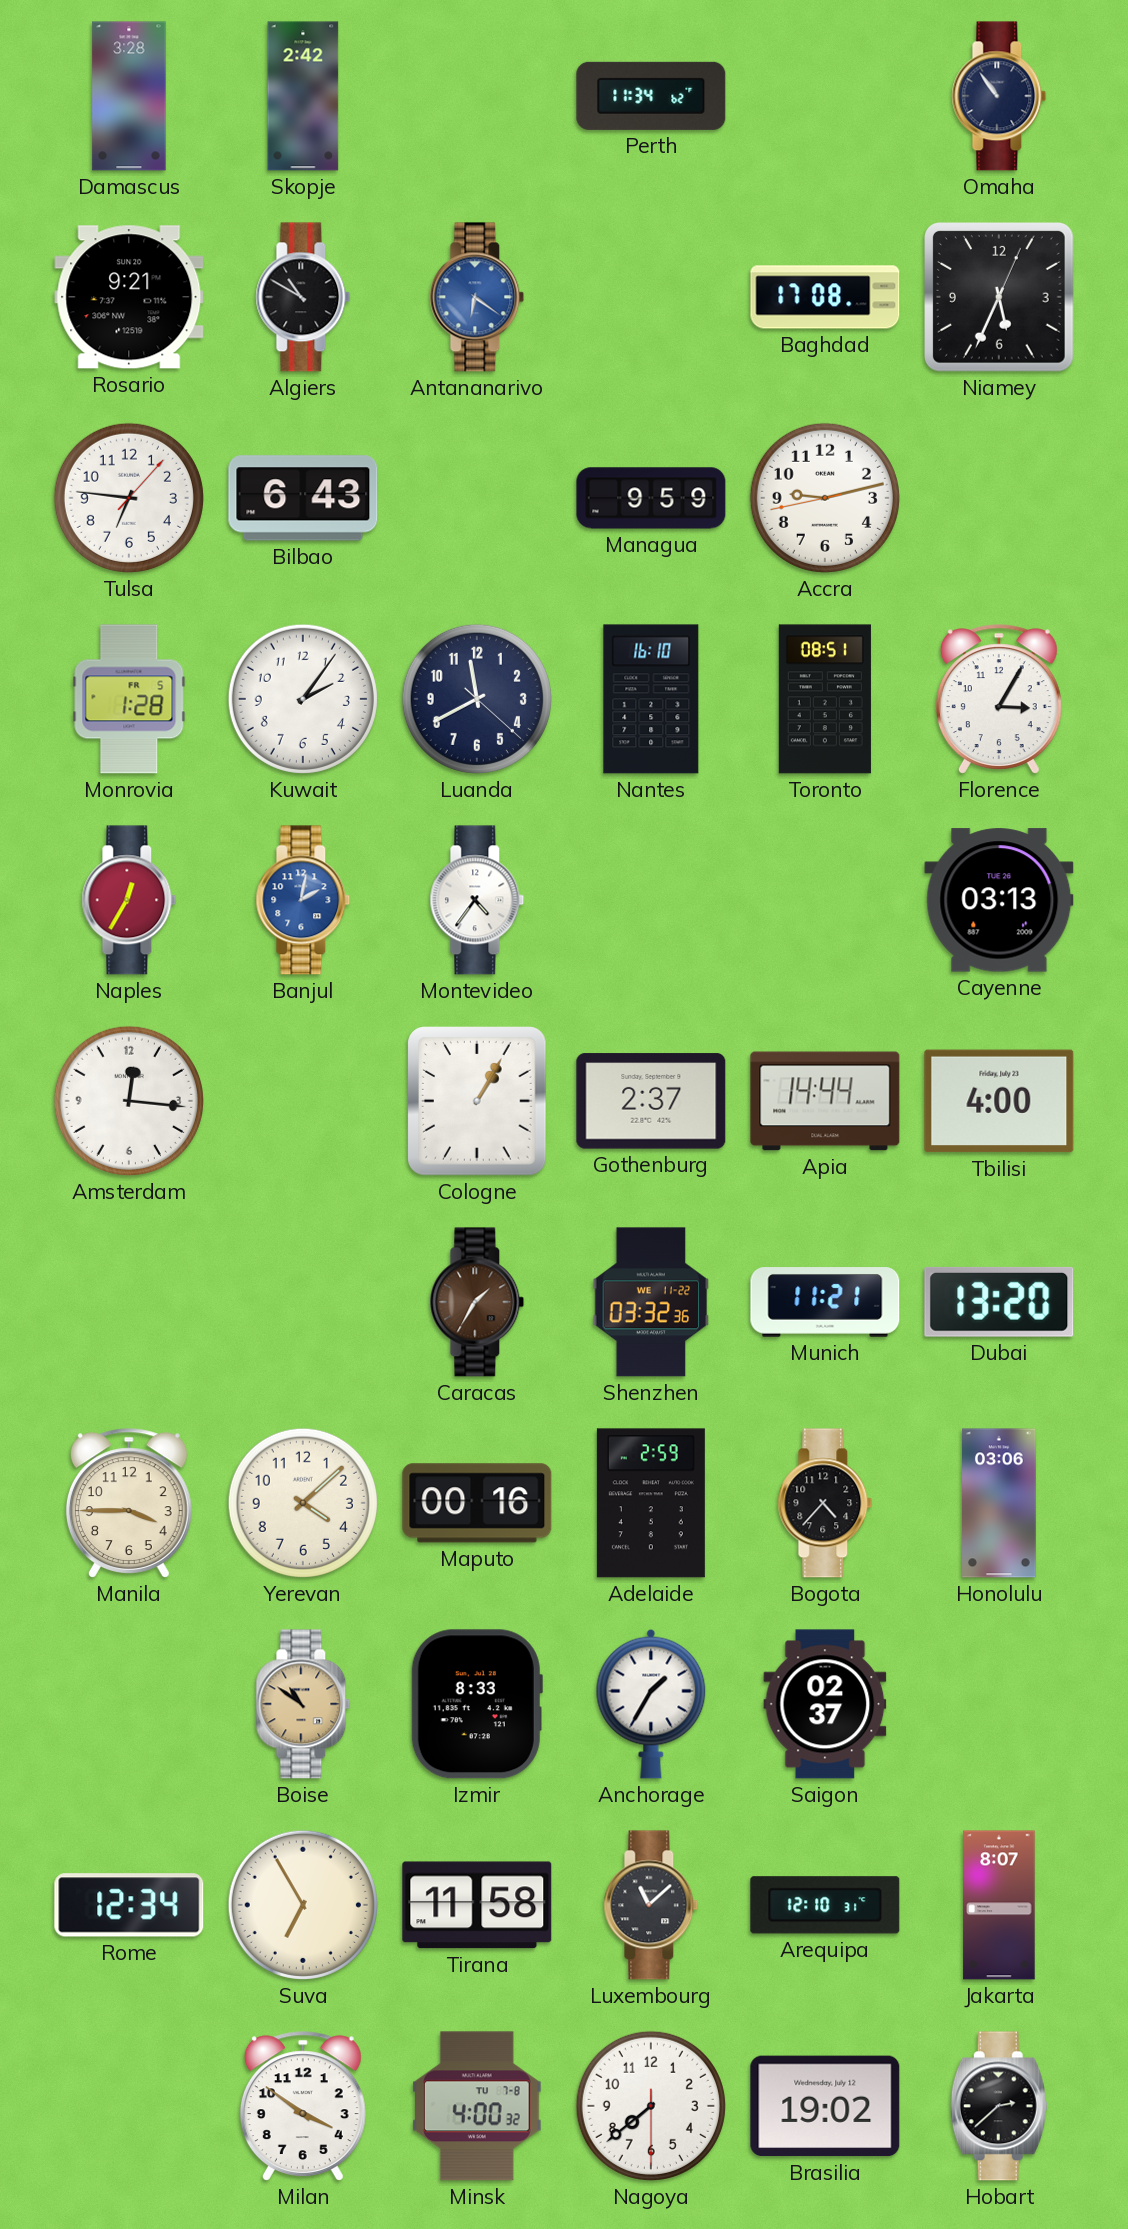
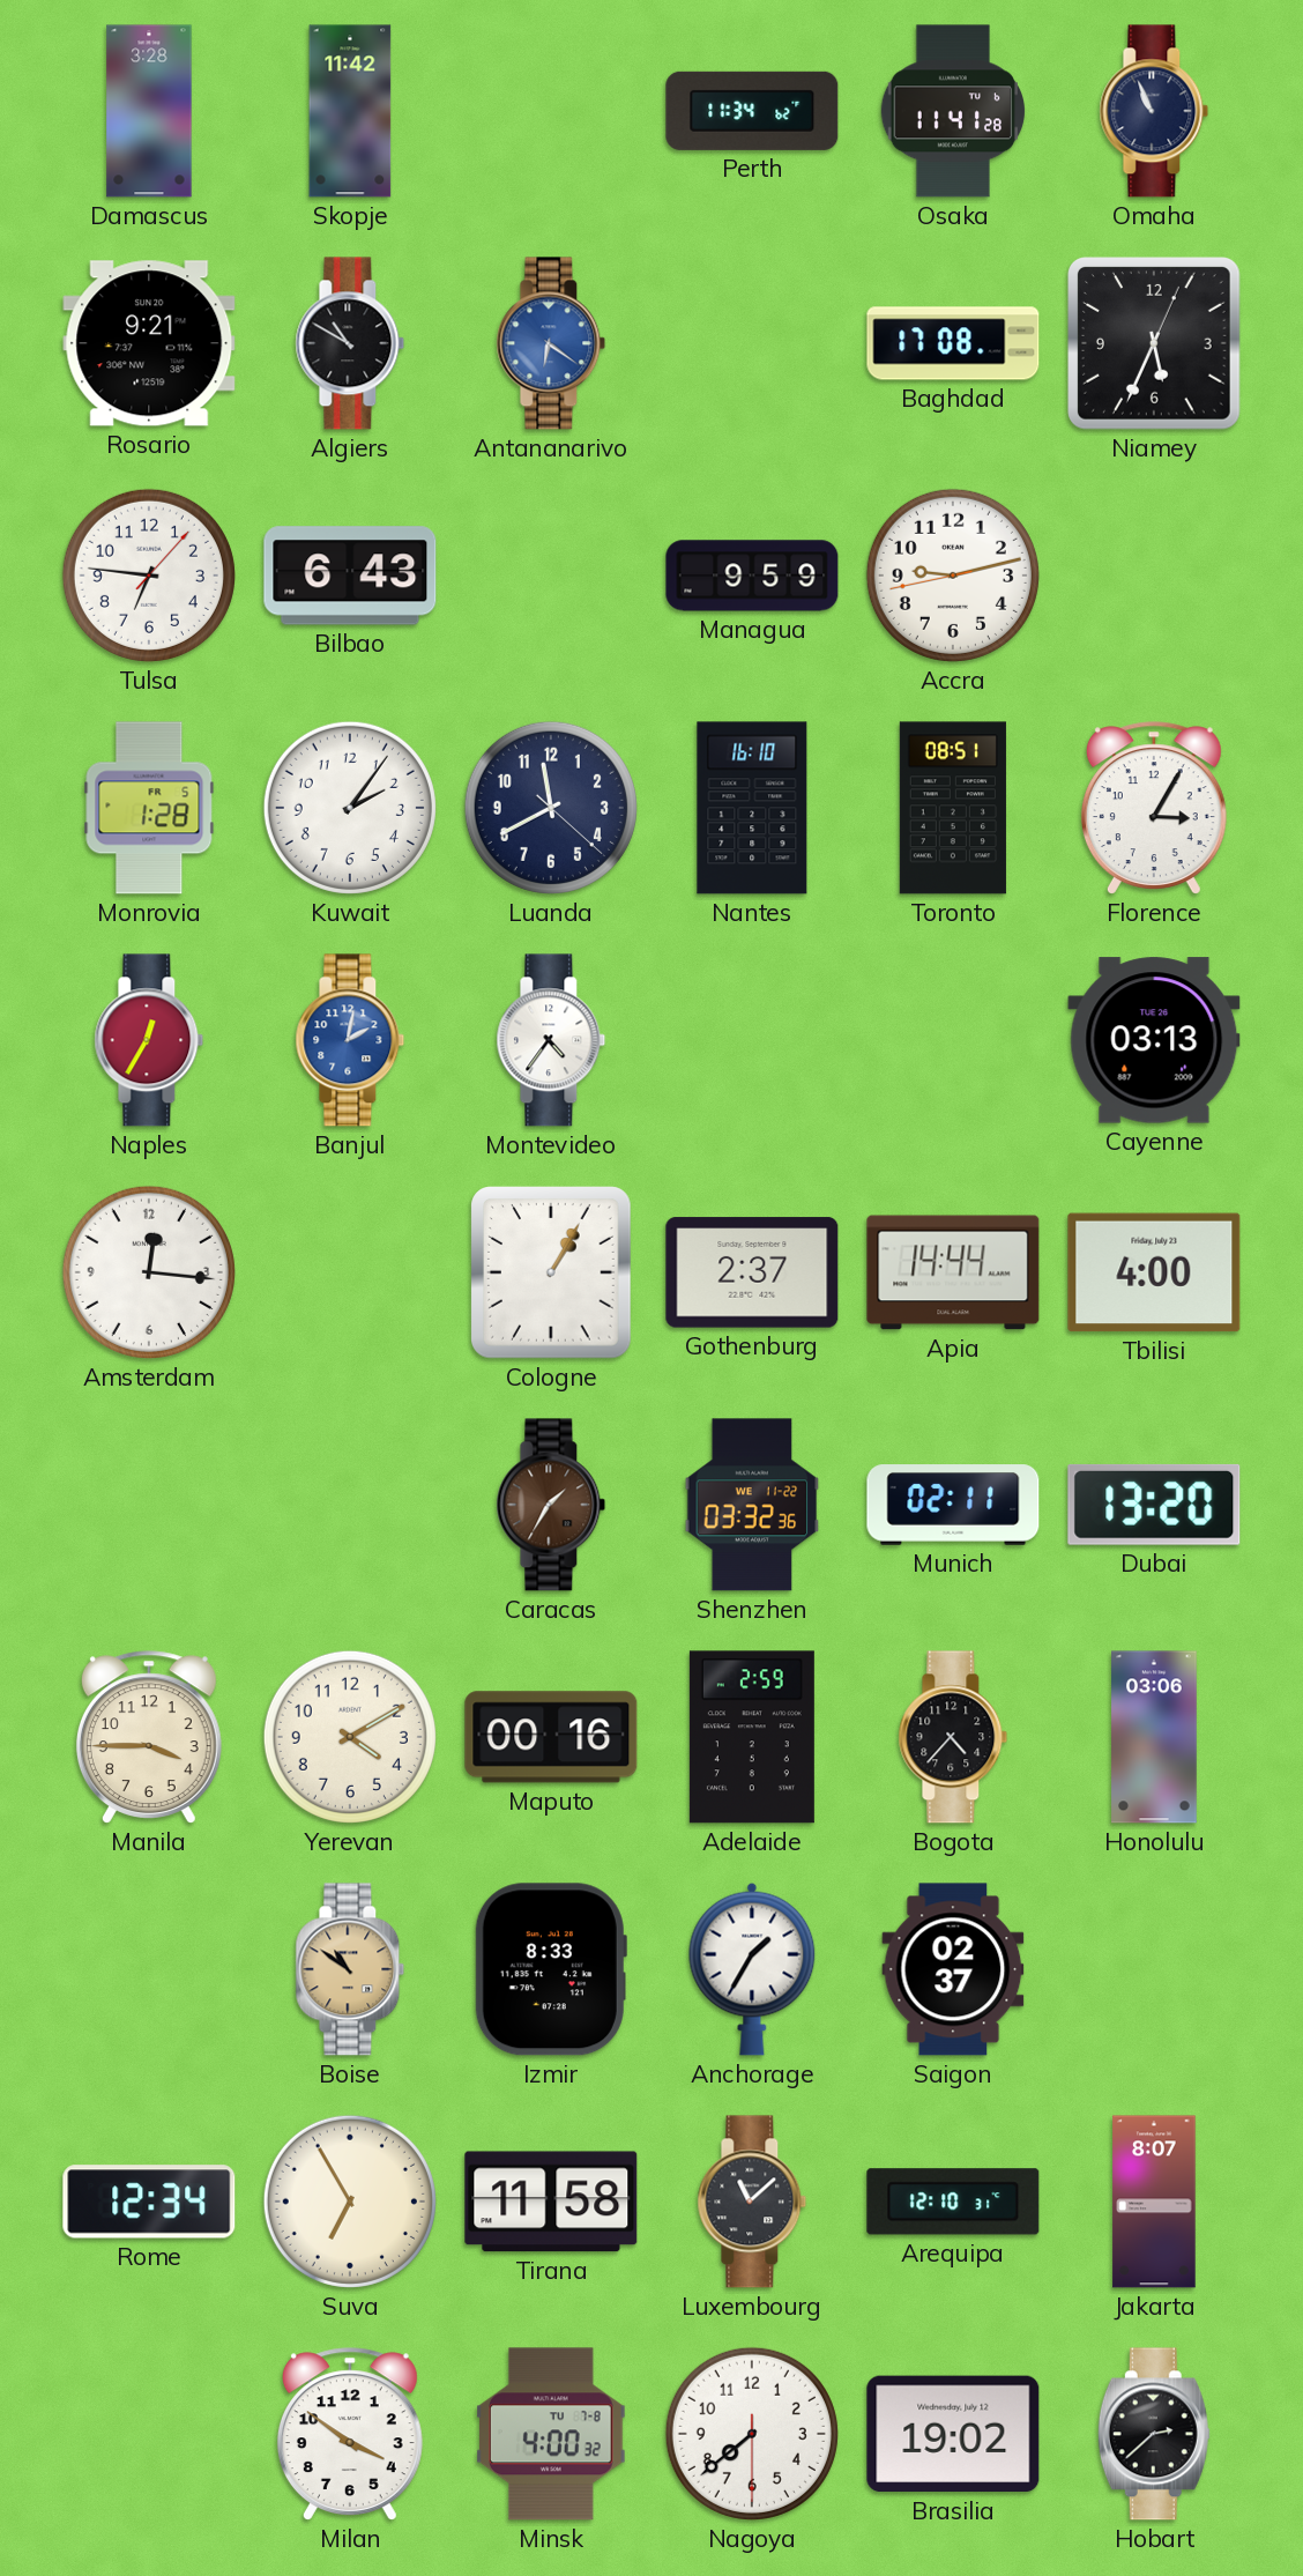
Skopje: 2:42 -> 11:42
Osaka: none -> 11:41
Omaha: 10:54 -> 10:56
Munich: 11:21 -> 02:11
Yerevan: 4:08 -> 4:10
